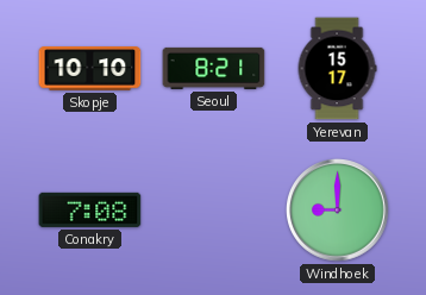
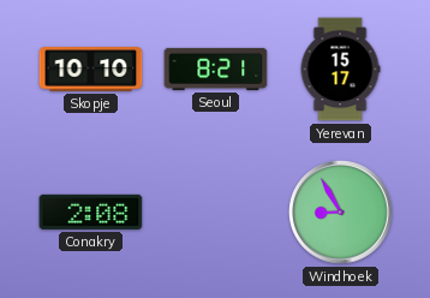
Conakry: 7:08 -> 2:08
Windhoek: 9:00 -> 8:55
